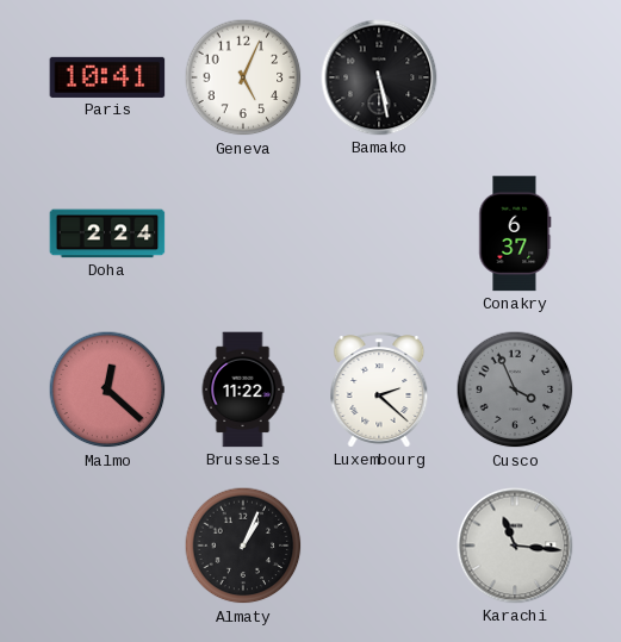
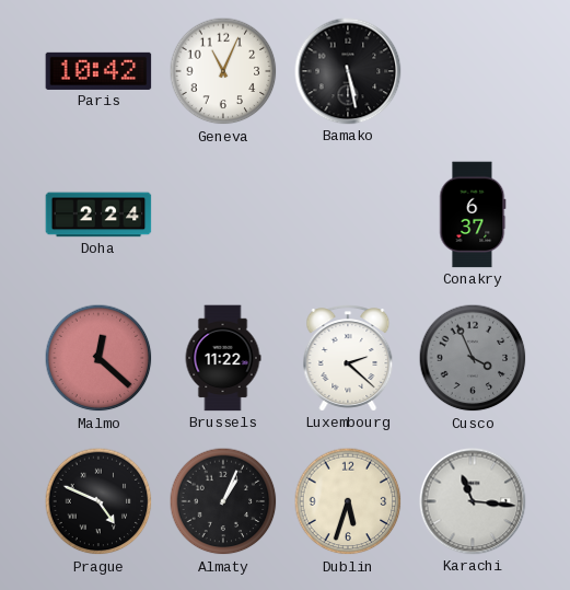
Paris: 10:41 -> 10:42
Geneva: 5:04 -> 11:04
Prague: none -> 4:49
Dublin: none -> 5:33
